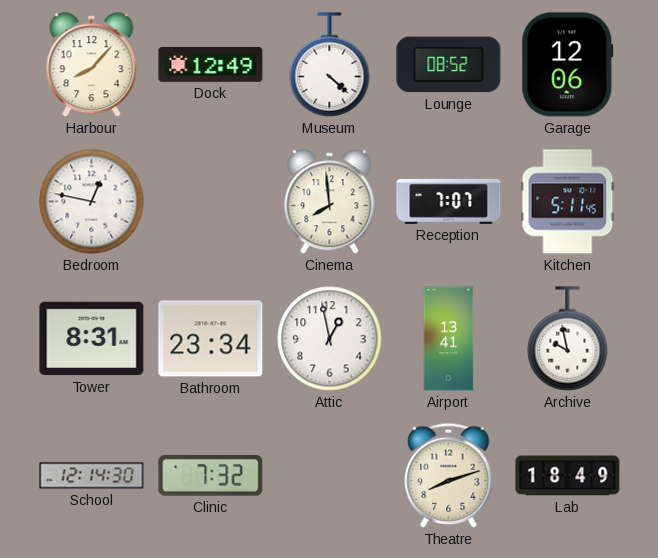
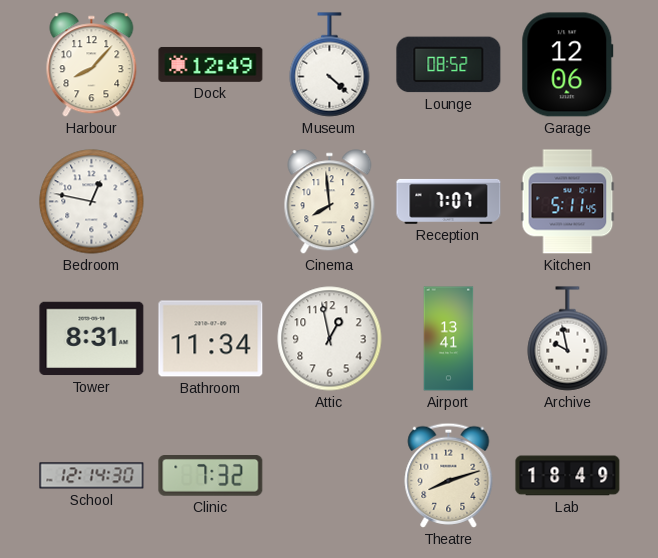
Bathroom: 23:34 -> 11:34
